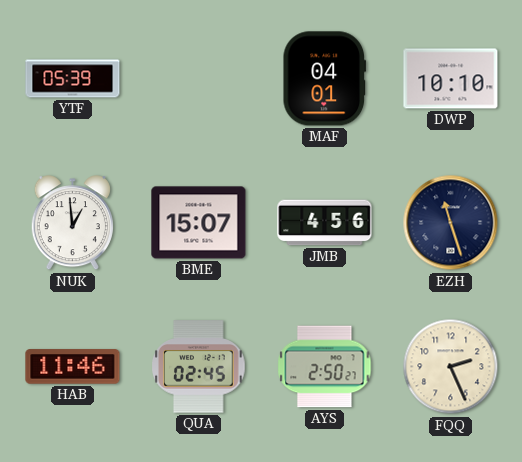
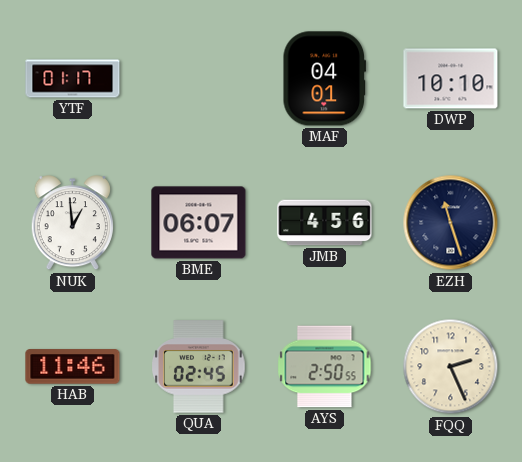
YTF: 05:39 -> 01:17
BME: 15:07 -> 06:07
AYS: 2:50:27 -> 2:50:55
